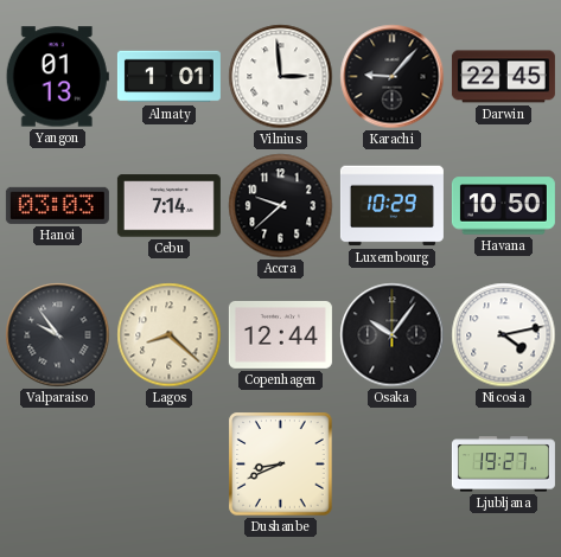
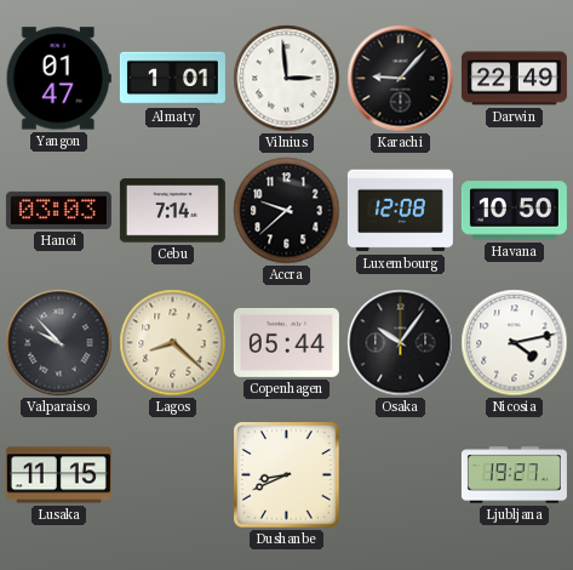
Yangon: 01:13 -> 01:47
Darwin: 22:45 -> 22:49
Luxembourg: 10:29 -> 12:08
Valparaiso: 9:54 -> 9:53
Copenhagen: 12:44 -> 05:44
Lusaka: none -> 11:15
